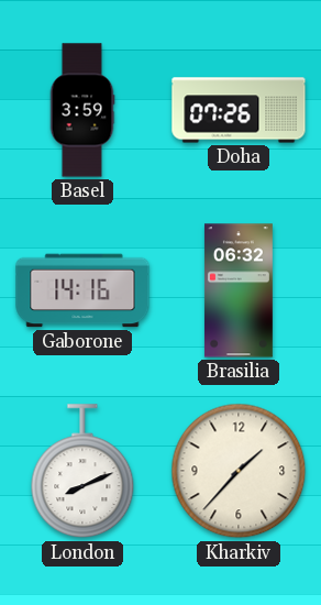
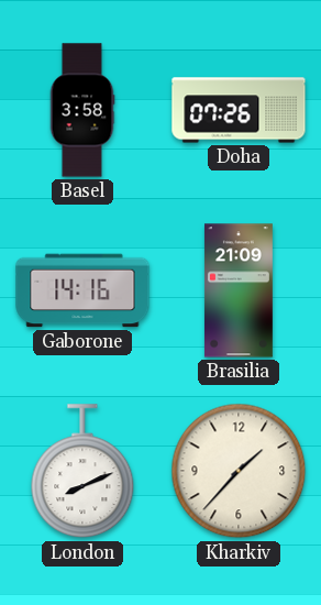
Basel: 3:59 -> 3:58
Brasilia: 06:32 -> 21:09
